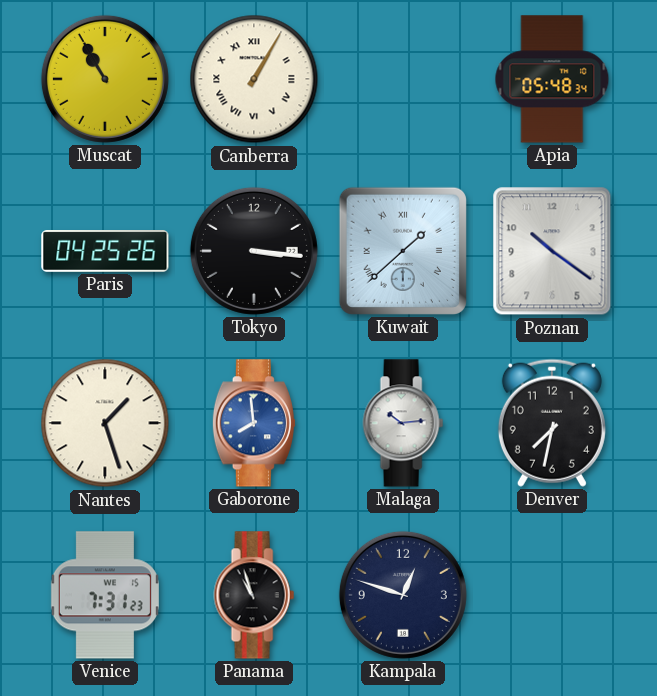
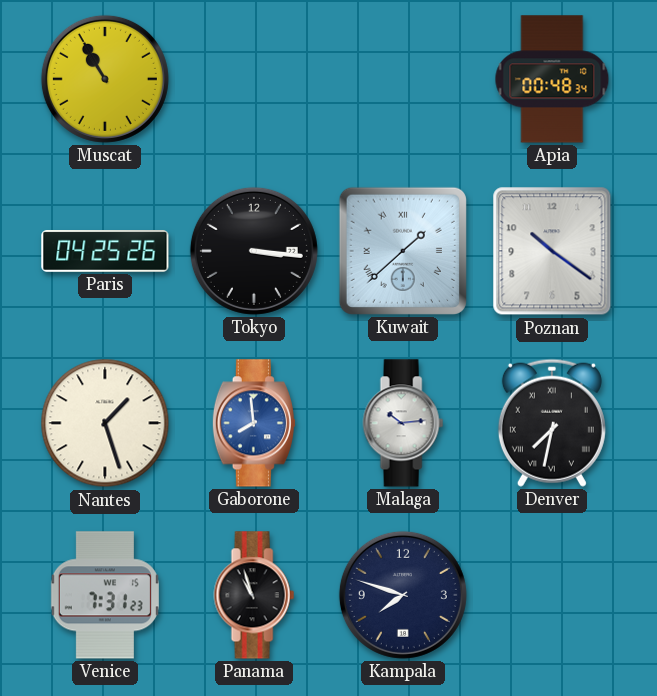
Canberra: 1:05 -> none
Apia: 05:48 -> 00:48
Denver numerals: Arabic -> Roman
Kampala: 12:48 -> 7:48
